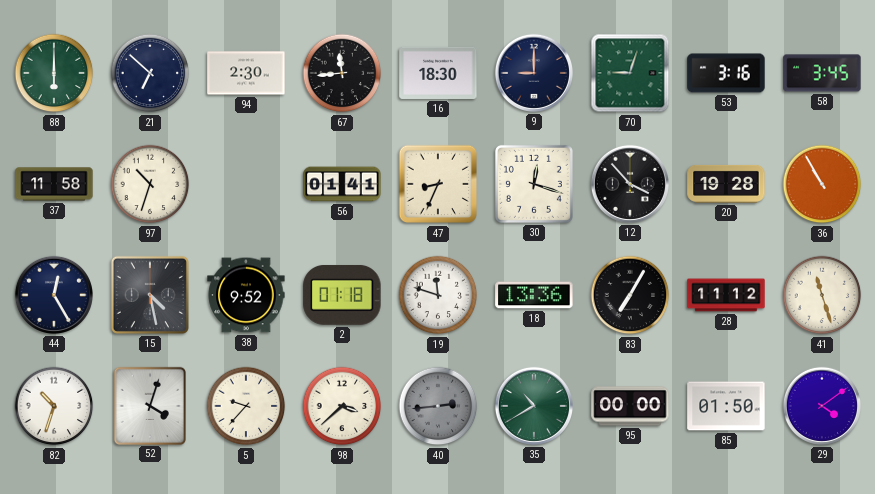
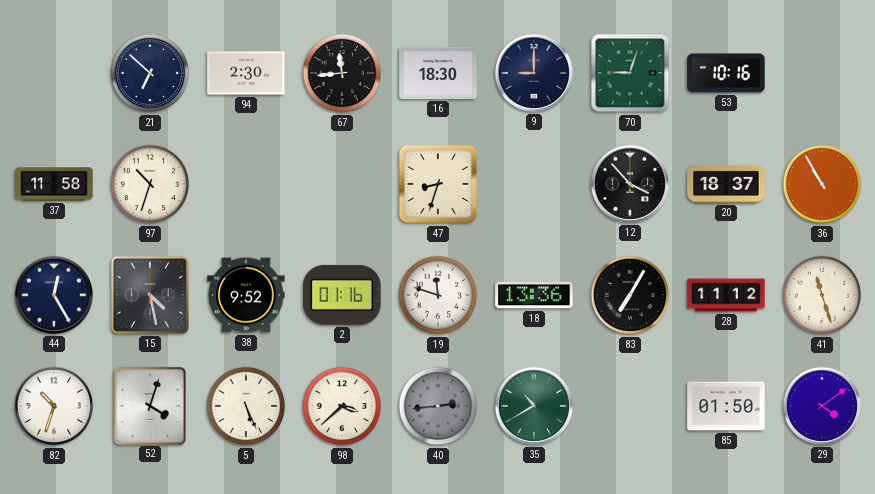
88: 6:00 -> none
53: 3:16 -> 10:16
58: 3:45 -> none
56: 01:41 -> none
47: 8:34 -> 8:33
30: 12:18 -> none
20: 19:28 -> 18:37
2: 01:18 -> 01:16
5: 9:37 -> 5:26
95: 00:00 -> none
